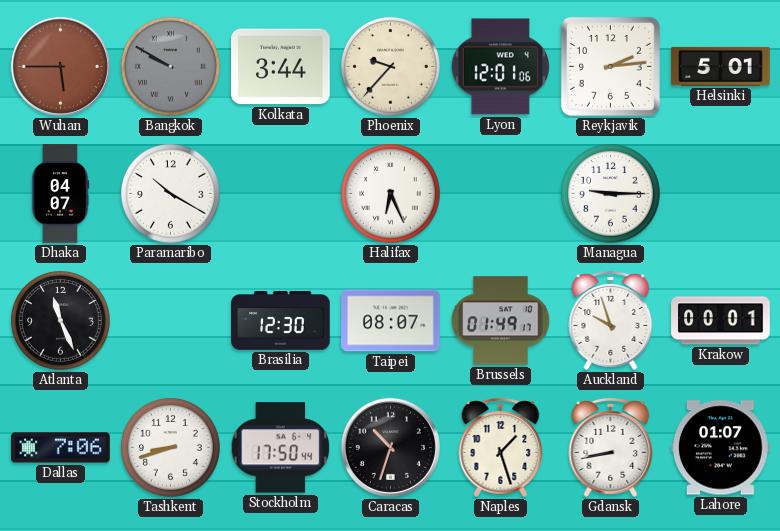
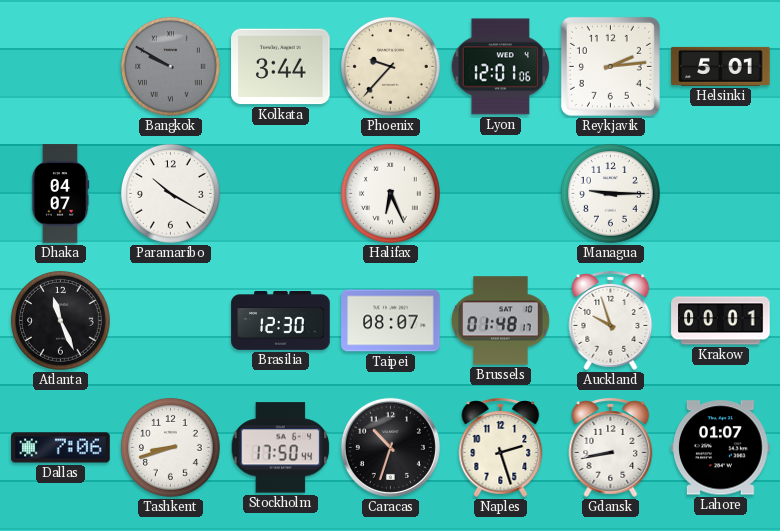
Wuhan: 5:45 -> none
Brussels: 01:49 -> 01:48
Naples: 1:27 -> 2:27
